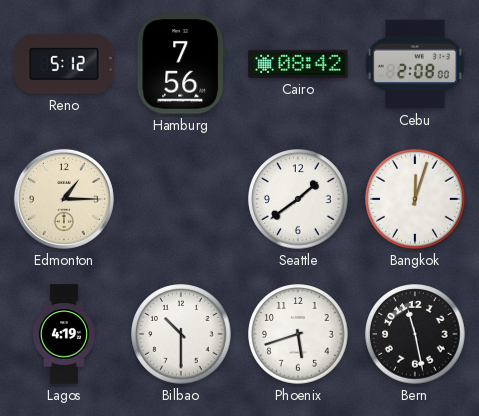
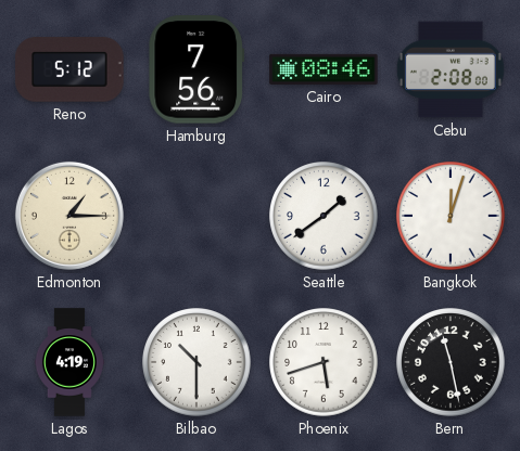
Cairo: 08:42 -> 08:46
